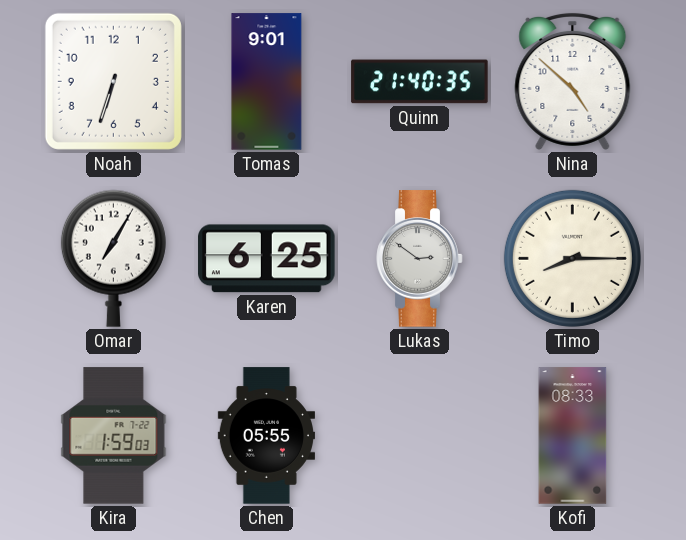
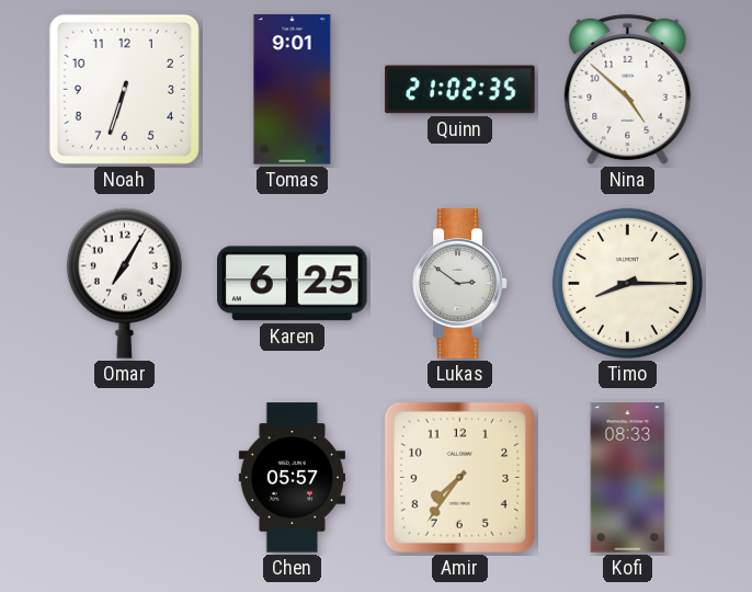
Quinn: 21:40 -> 21:02
Kira: 1:59 -> none
Chen: 05:55 -> 05:57
Amir: none -> 7:36
